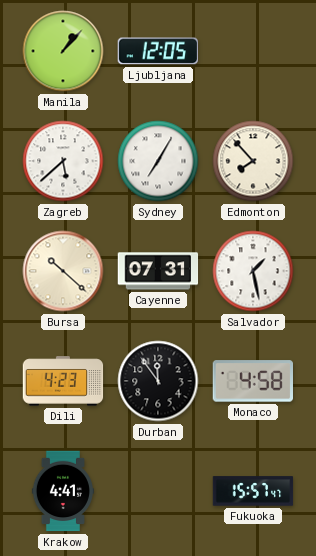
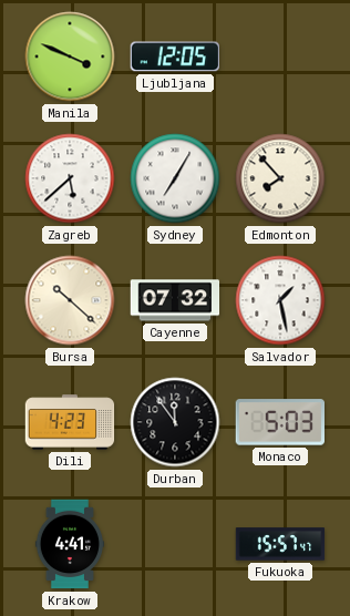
Manila: 1:07 -> 3:49
Cayenne: 07:31 -> 07:32
Monaco: 4:58 -> 5:03
